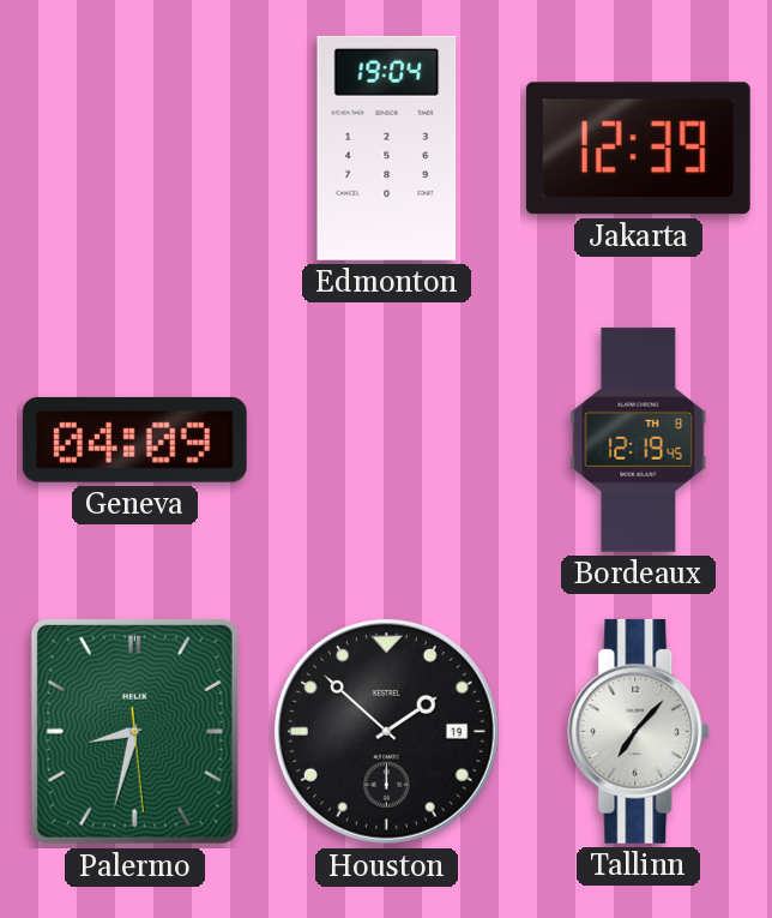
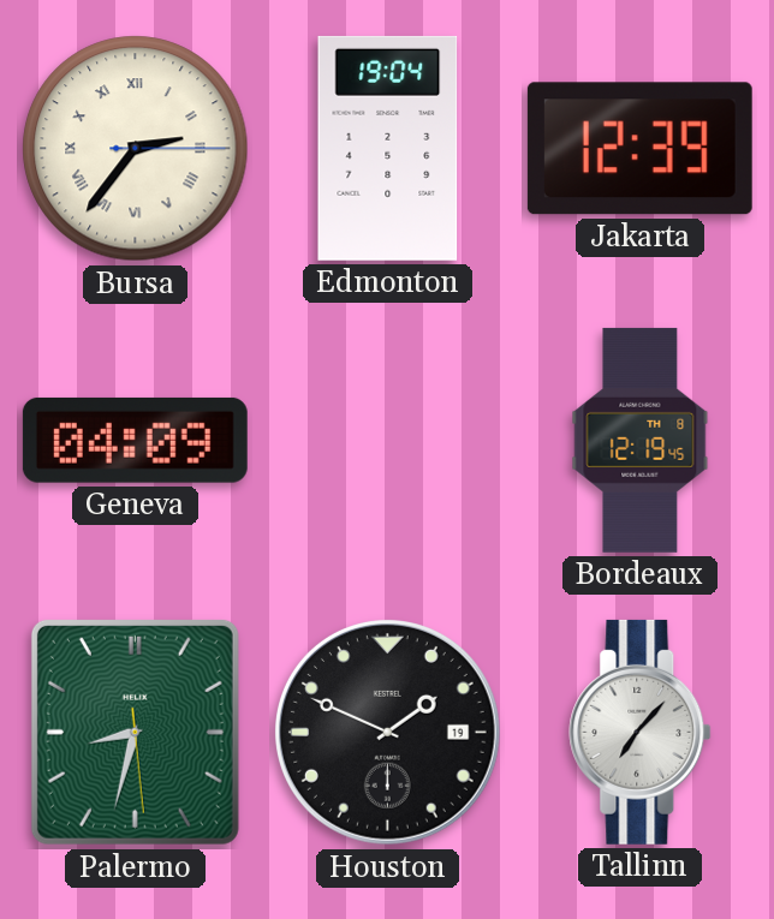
Bursa: none -> 2:36
Houston: 1:52 -> 1:49
